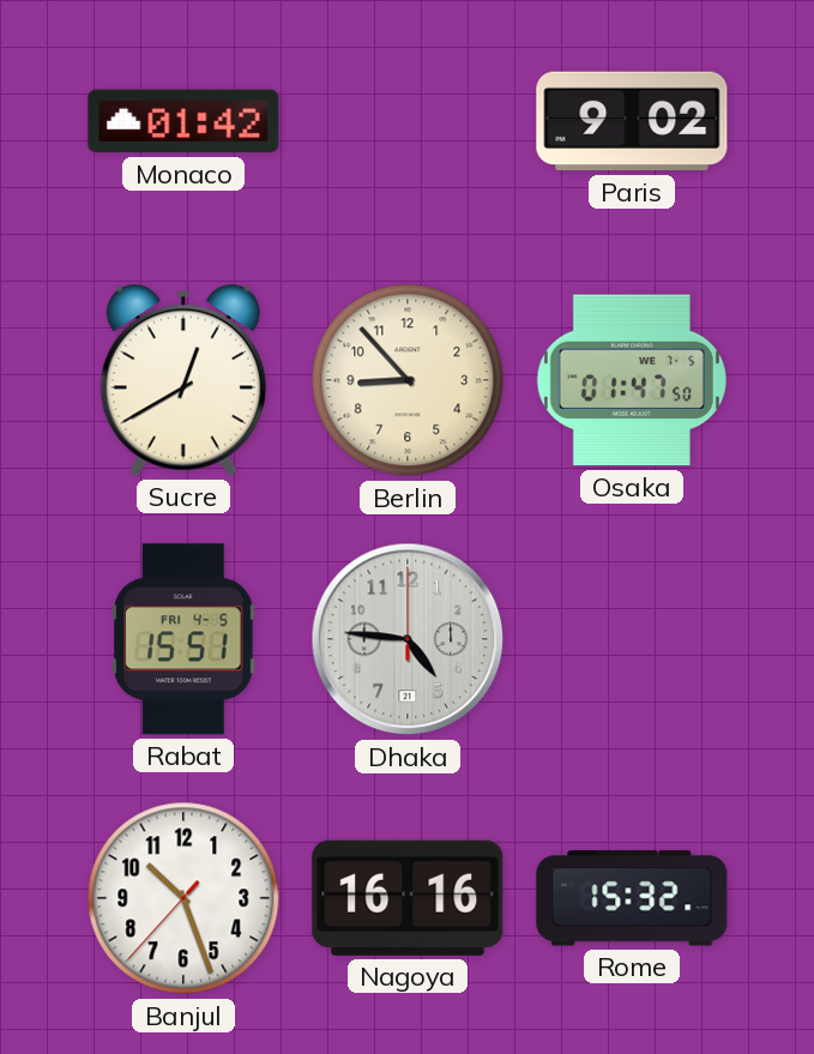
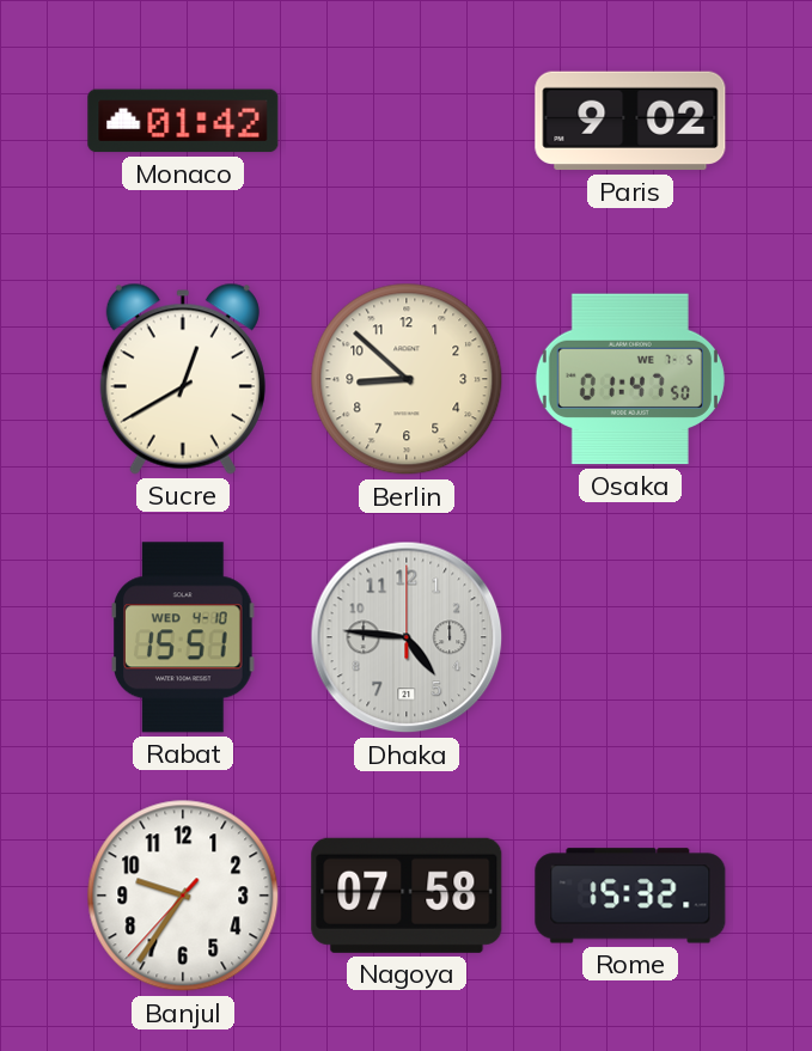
Berlin: 8:53 -> 8:52
Rabat date: FRI 4-5 -> WED 4-10
Banjul: 10:26 -> 9:35
Nagoya: 16:16 -> 07:58
